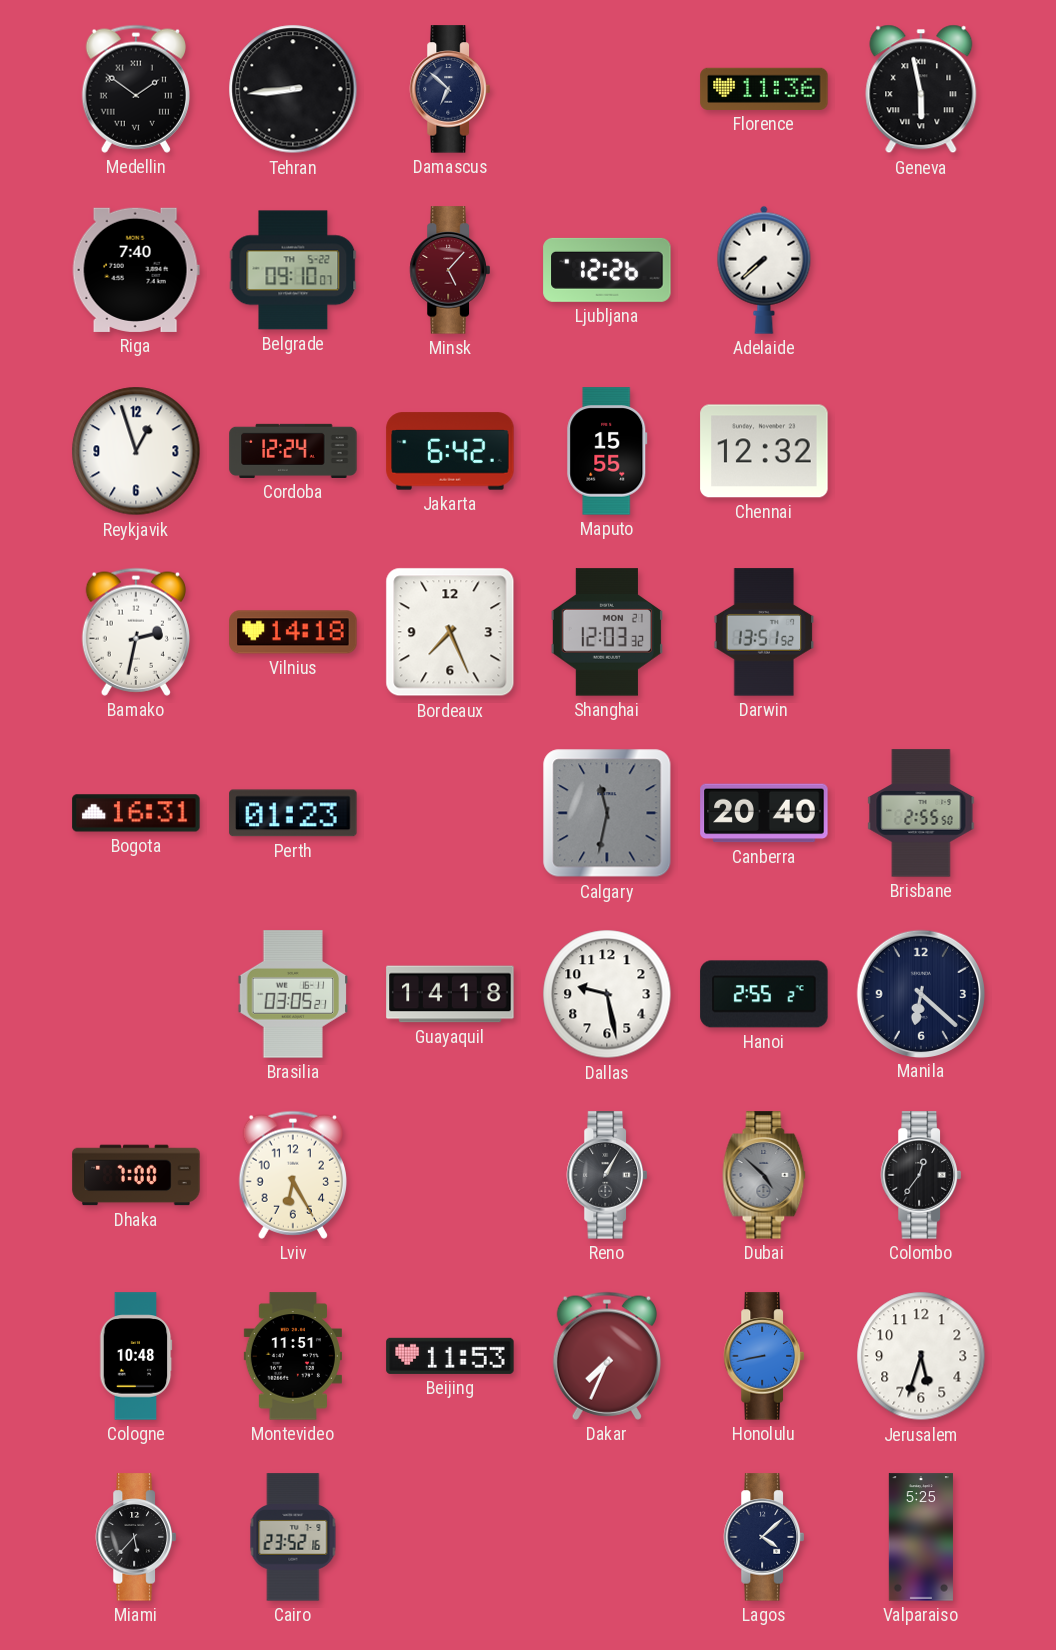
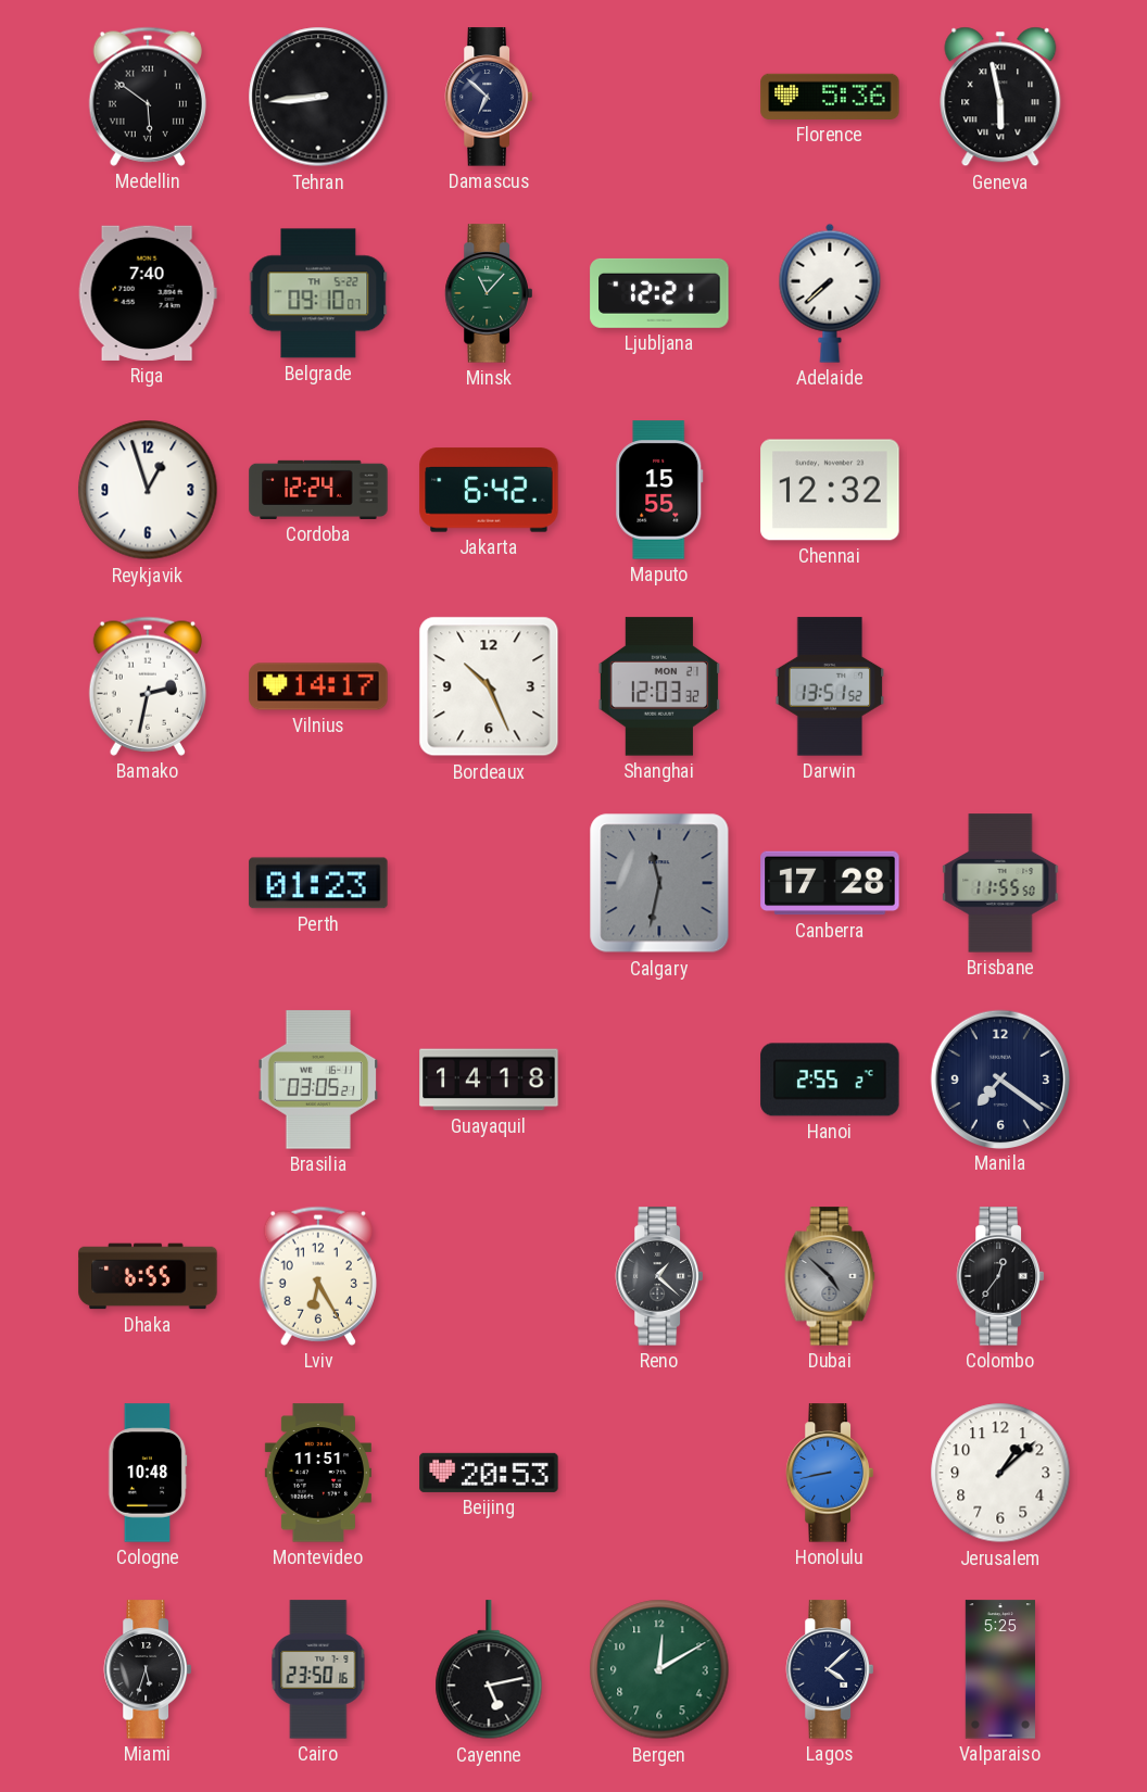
Medellin: 1:51 -> 5:51
Florence: 11:36 -> 5:36
Minsk: 5:07 -> 11:07
Minsk dial: burgundy -> green
Ljubljana: 12:26 -> 12:21
Vilnius: 14:18 -> 14:17
Bordeaux: 7:26 -> 10:26
Bogota: 16:31 -> none
Canberra: 20:40 -> 17:28
Brisbane: 2:55 -> 11:55
Dallas: 9:28 -> none
Manila: 6:22 -> 7:21
Dhaka: 7:00 -> 6:55
Reno: 1:05 -> 1:22
Beijing: 11:53 -> 20:53
Dakar: 7:34 -> none
Jerusalem: 5:33 -> 1:08
Miami: 5:37 -> 5:33
Cairo: 23:52 -> 23:50
Cayenne: none -> 5:13
Bergen: none -> 12:10
